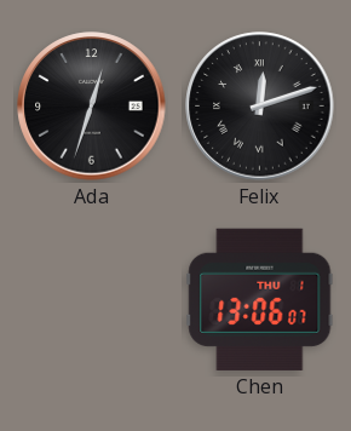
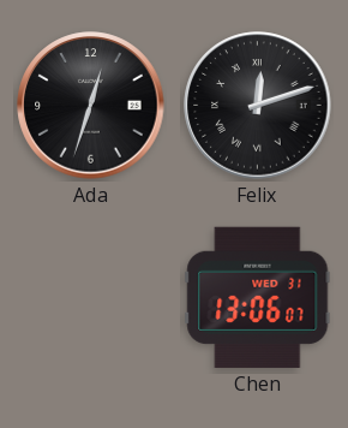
Chen date: THU 1 -> WED 31
